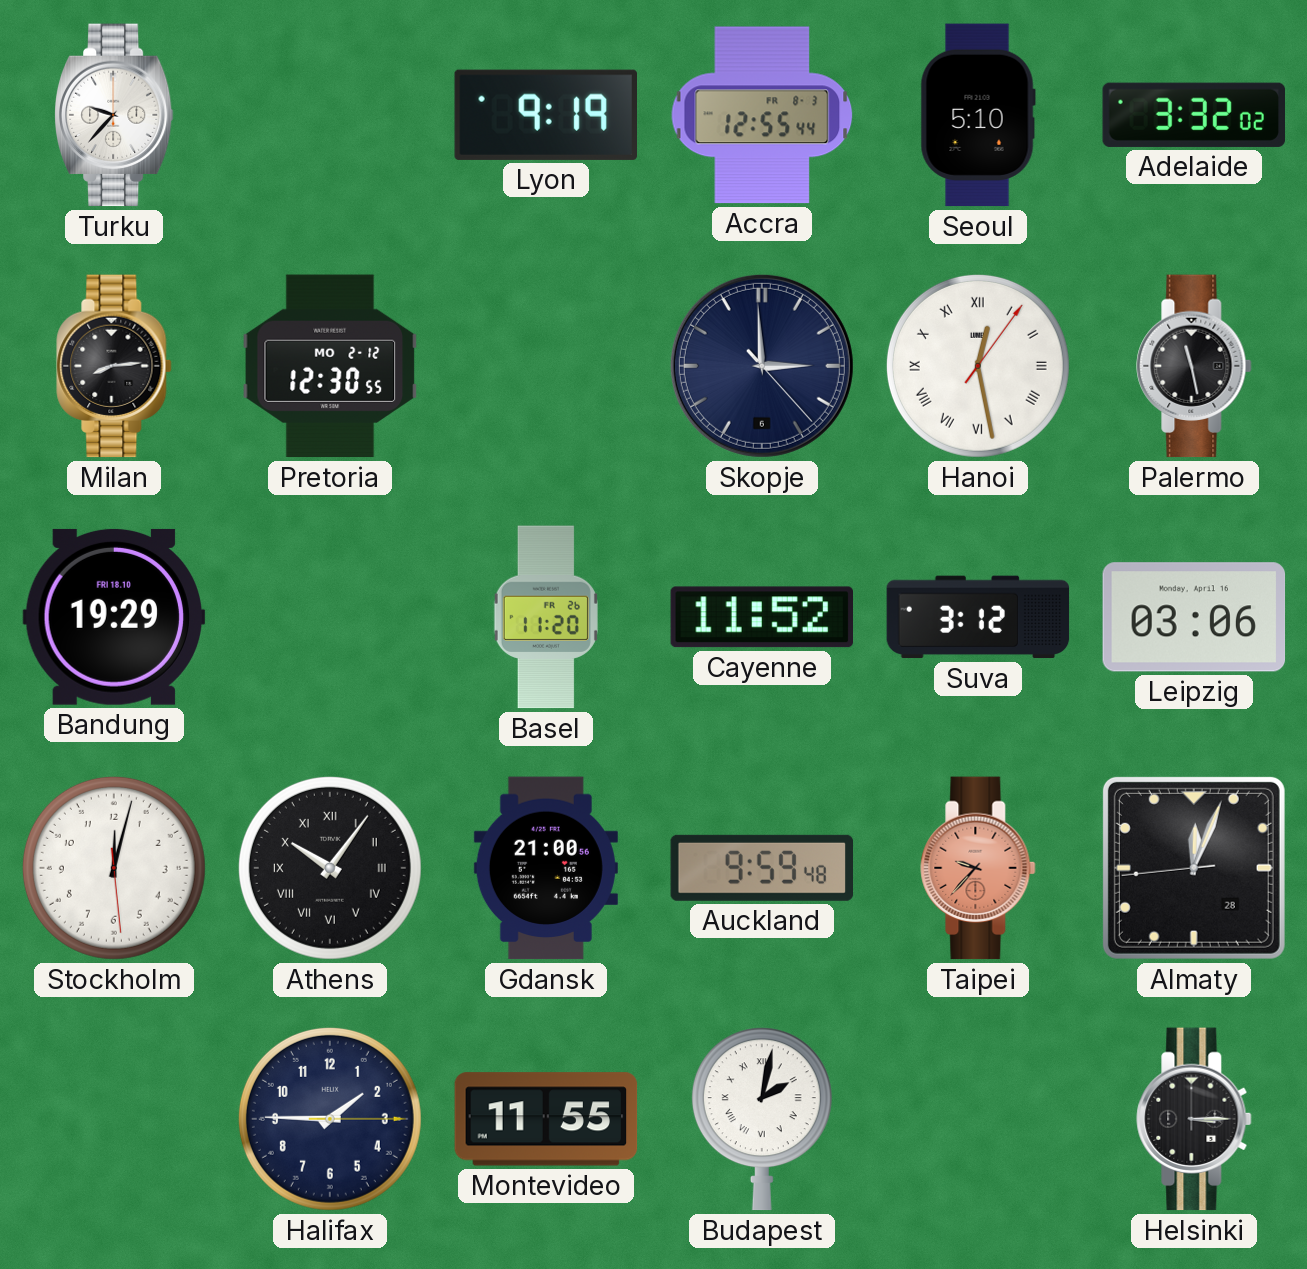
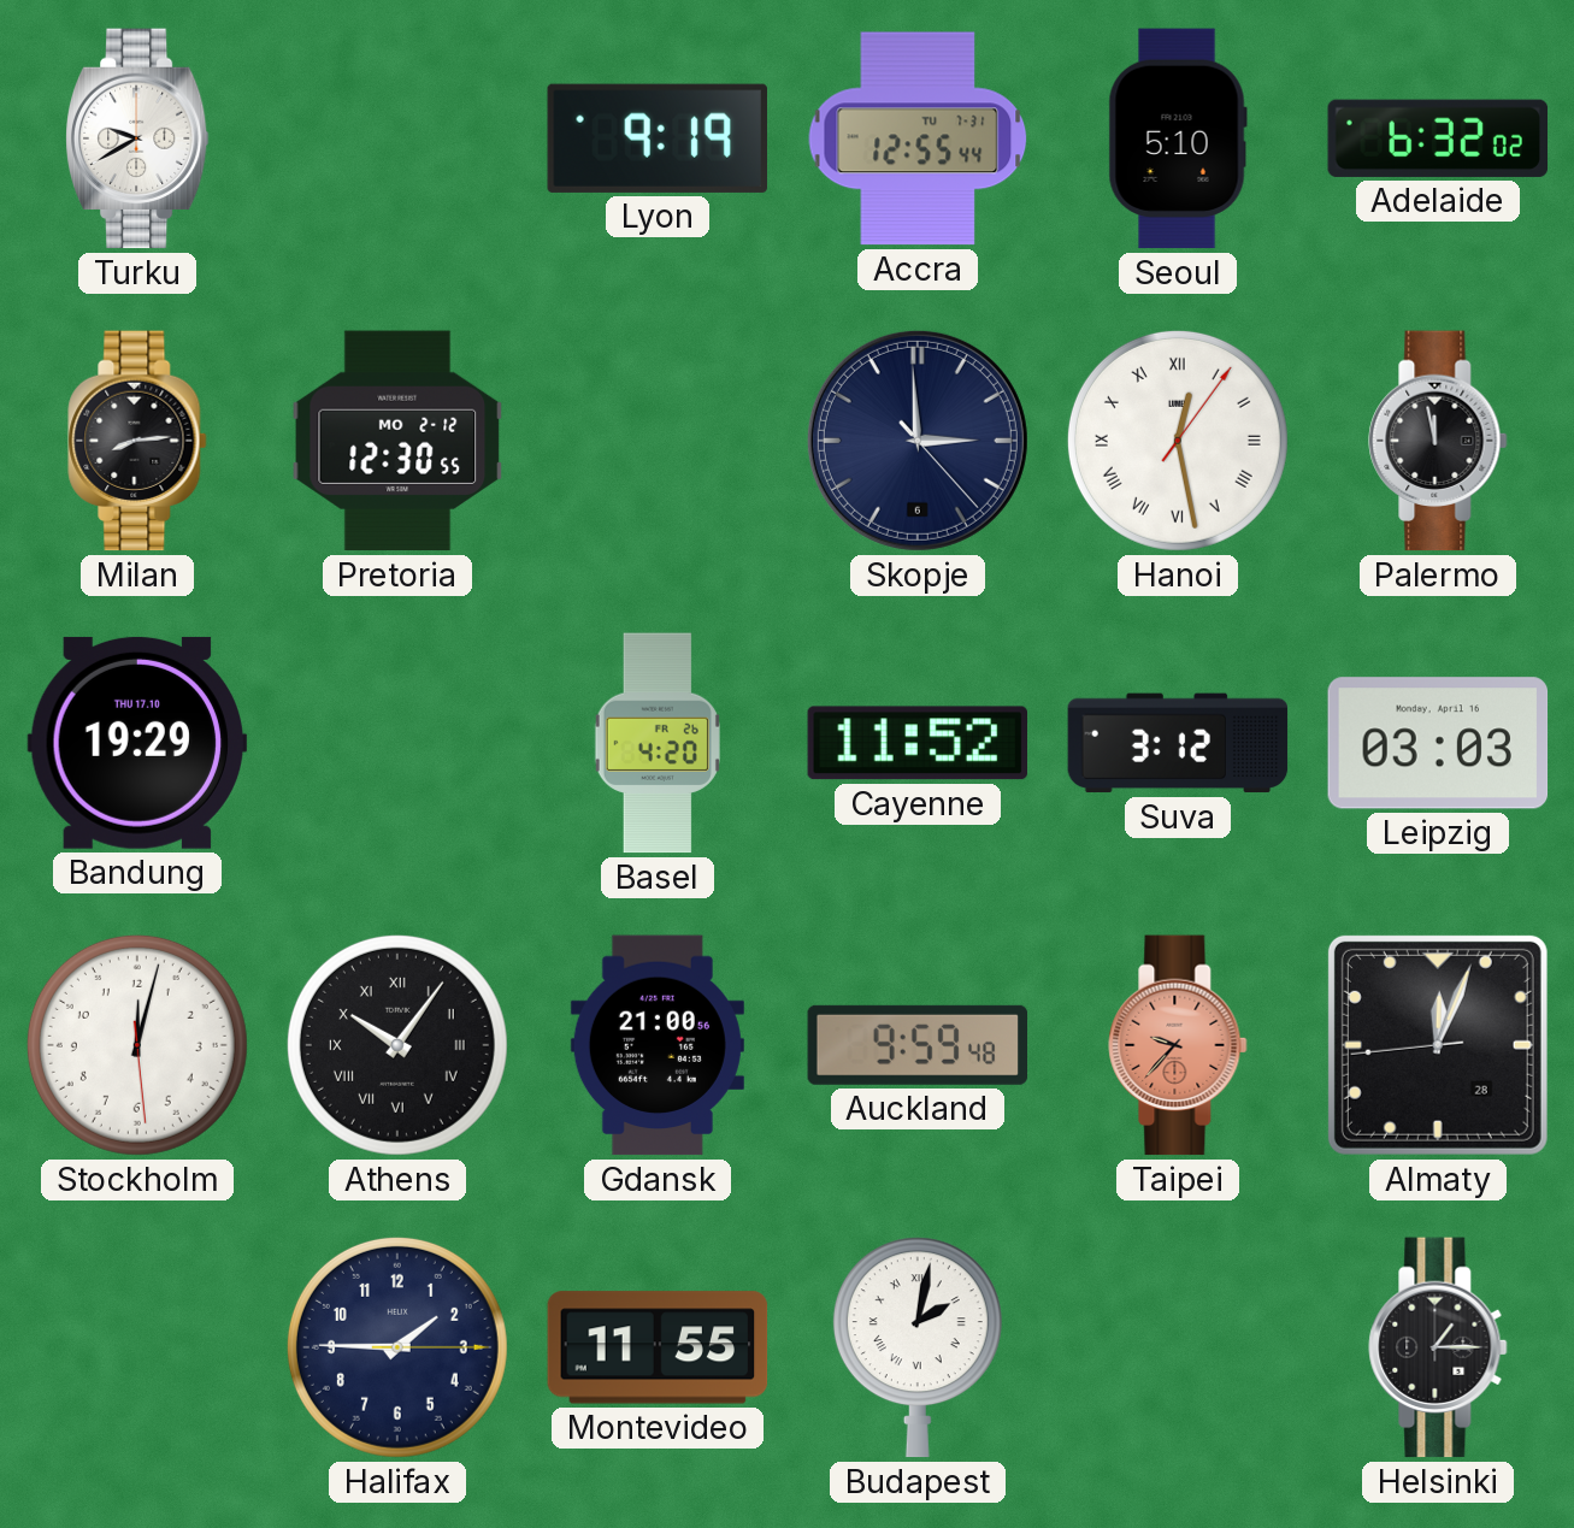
Turku: 9:37 -> 9:40
Accra date: FR 8-3 -> TU 7-31
Adelaide: 3:32 -> 6:32
Palermo: 11:28 -> 11:58
Bandung date: FRI 18.10 -> THU 17.10
Basel: 11:20 -> 4:20
Leipzig: 03:06 -> 03:03
Helsinki: 3:15 -> 1:15
